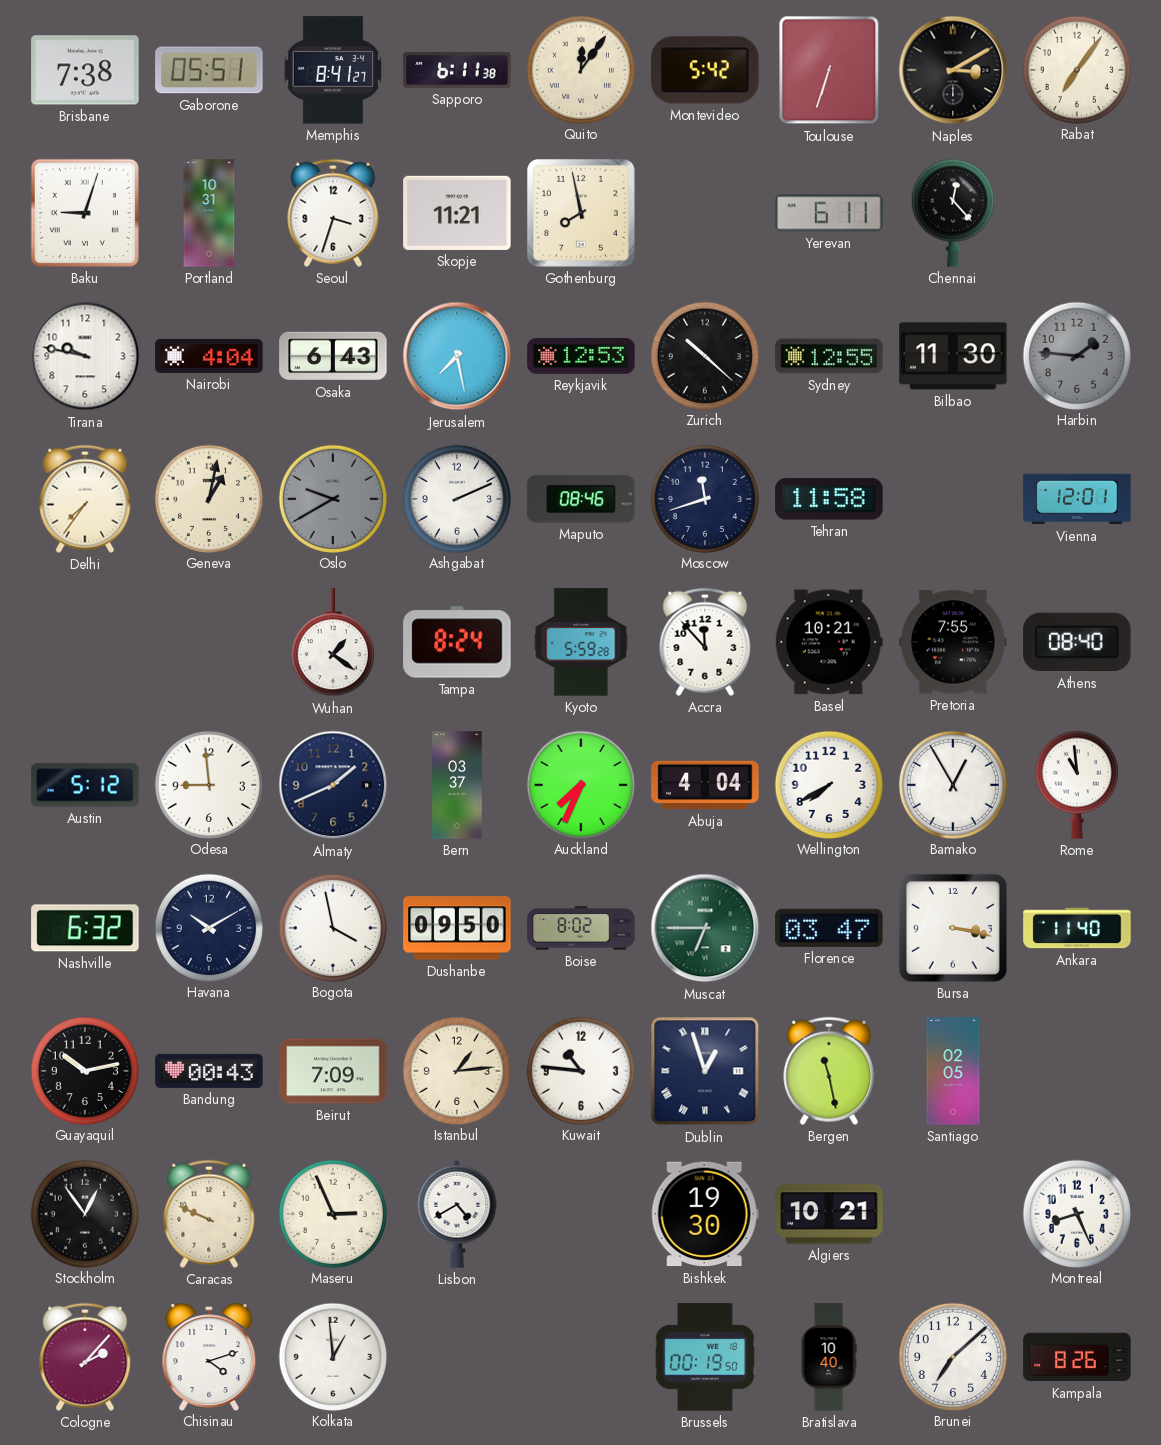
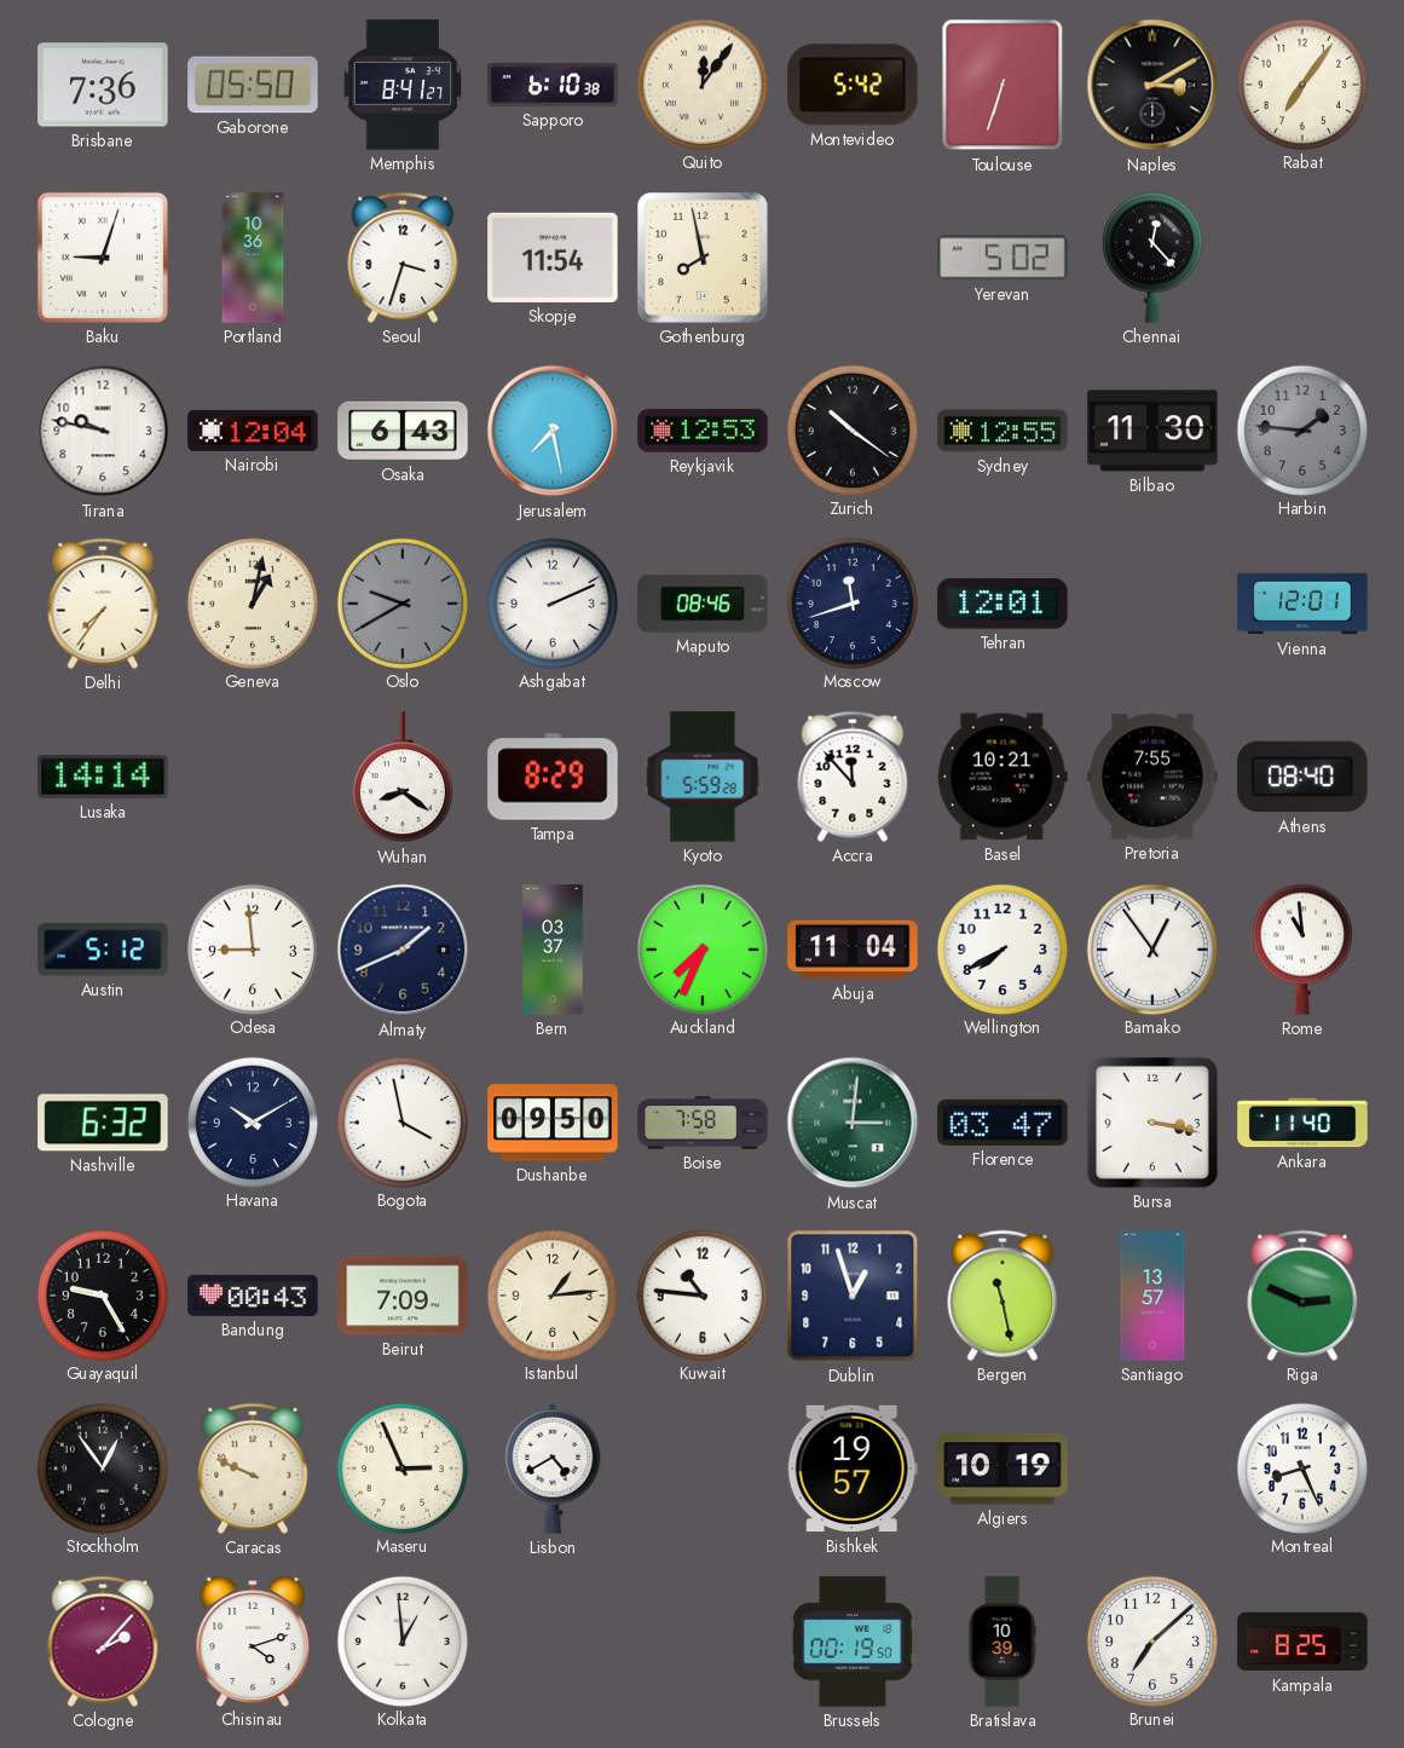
Brisbane: 7:38 -> 7:36
Gaborone: 05:51 -> 05:50
Sapporo: 6:11 -> 6:10
Portland: 10:31 -> 10:36
Skopje: 11:21 -> 11:54
Yerevan: 6:11 -> 5:02
Nairobi: 4:04 -> 12:04
Zurich: 10:22 -> 10:21
Tehran: 11:58 -> 12:01
Lusaka: none -> 14:14
Wuhan: 1:21 -> 8:21
Tampa: 8:24 -> 8:29
Abuja: 4:04 -> 11:04
Bamako: 12:55 -> 12:54
Boise: 8:02 -> 7:58
Muscat: 6:45 -> 3:01
Guayaquil: 10:13 -> 9:25
Dublin numerals: Roman -> Arabic
Santiago: 02:05 -> 13:57
Riga: none -> 2:49
Bishkek: 19:30 -> 19:57
Algiers: 10:21 -> 10:19
Bratislava: 10:40 -> 10:39
Kampala: 8:26 -> 8:25
